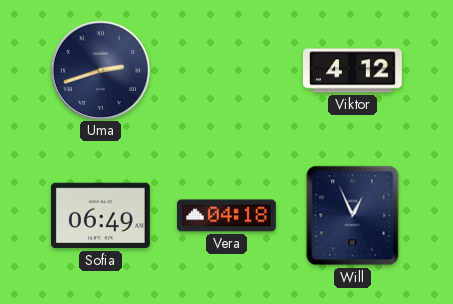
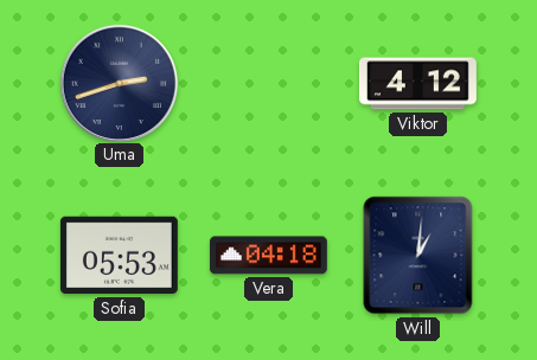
Sofia: 06:49 -> 05:53
Will: 12:56 -> 1:01
